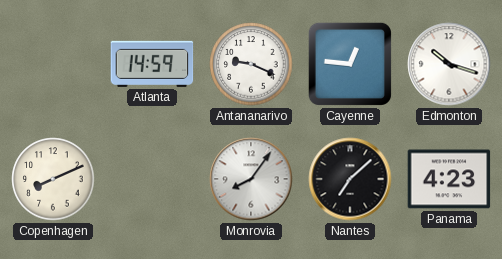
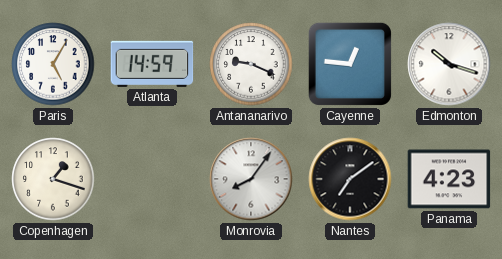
Paris: none -> 5:05
Copenhagen: 8:11 -> 1:18
Nantes: 7:08 -> 7:09
